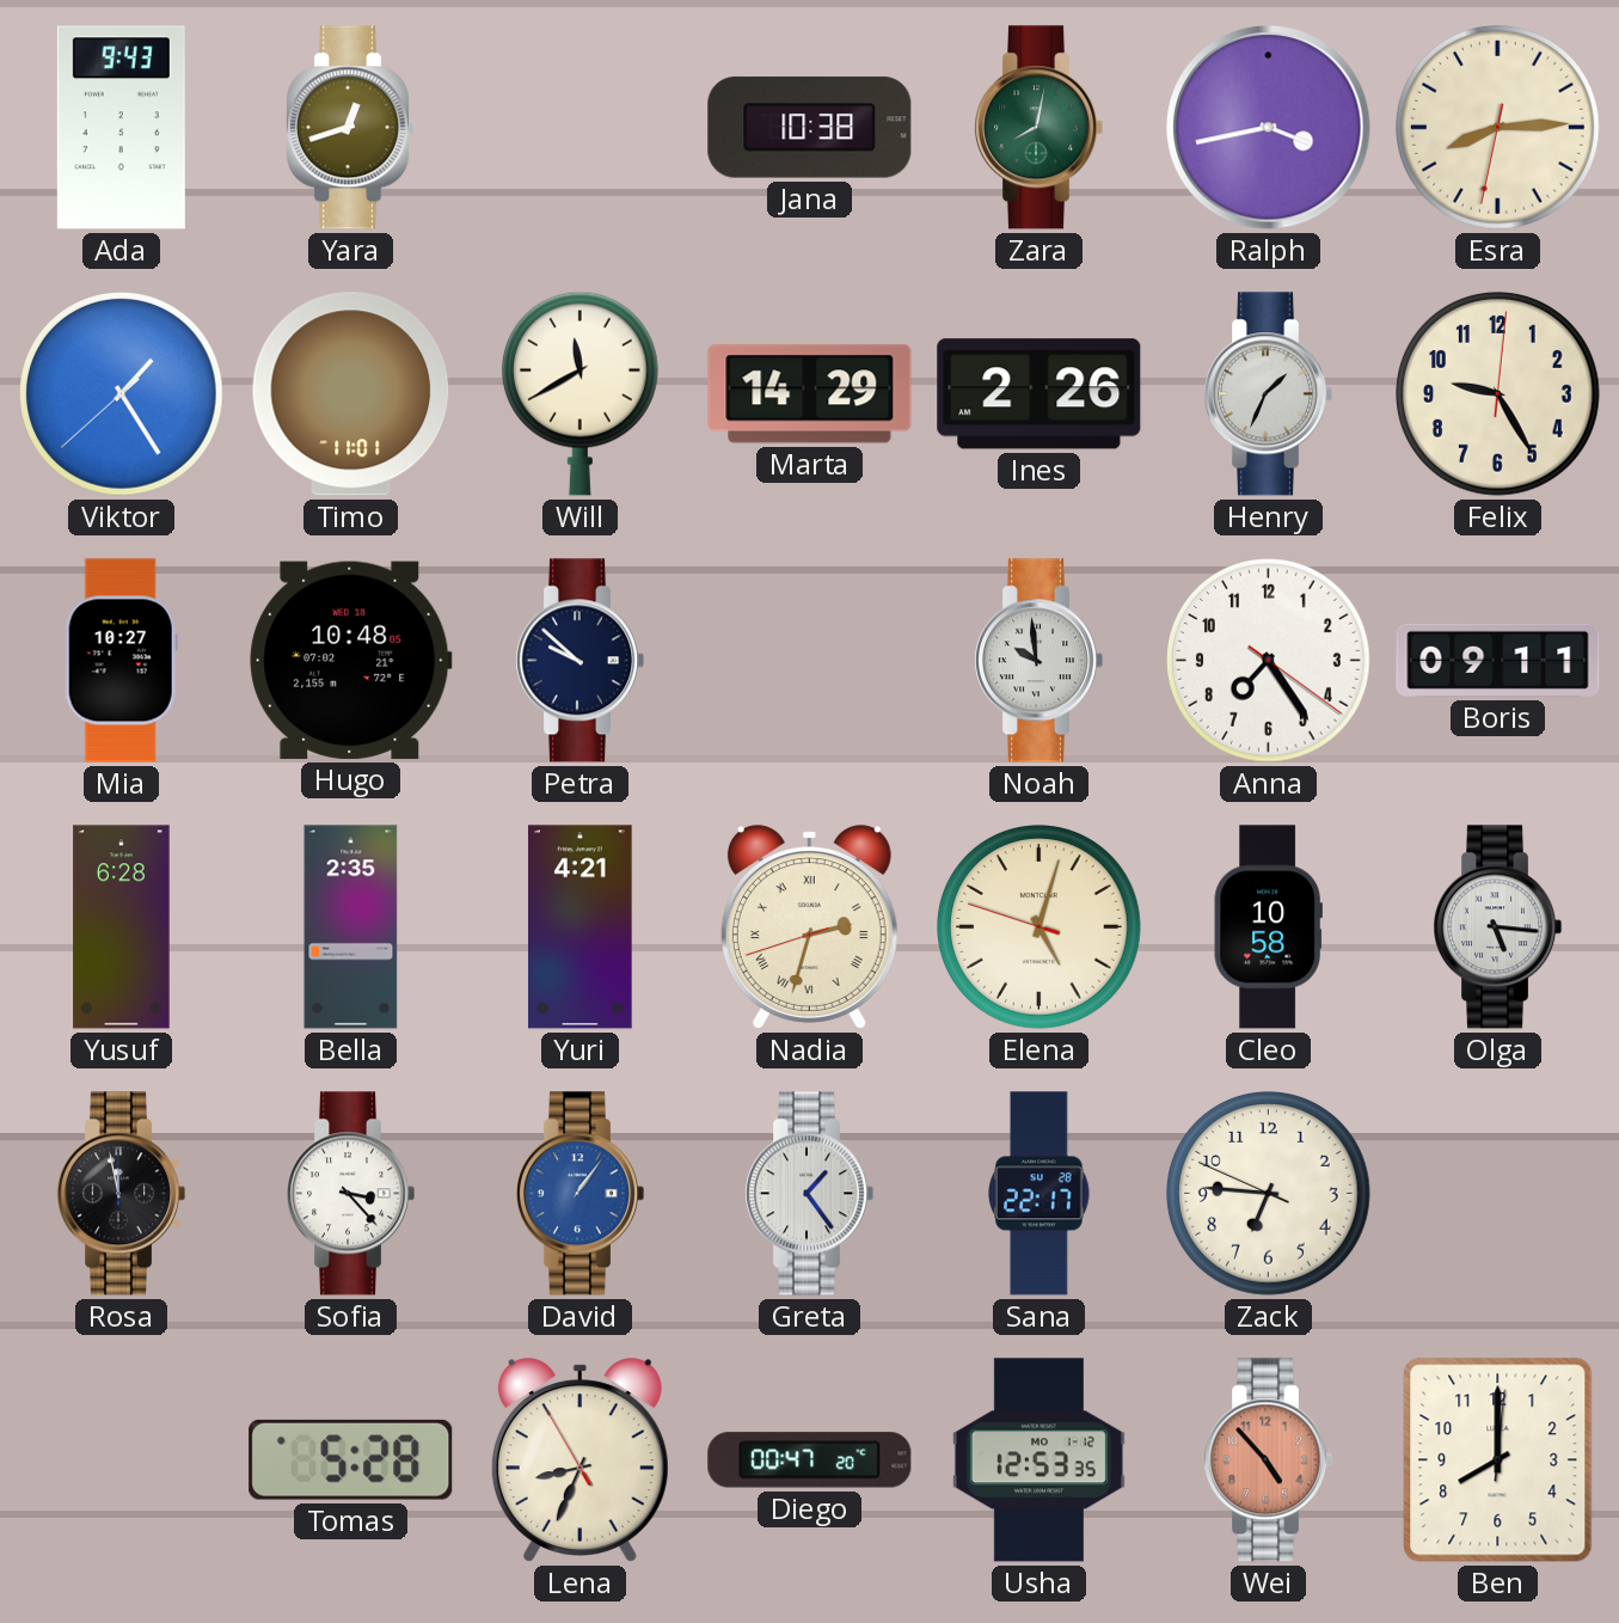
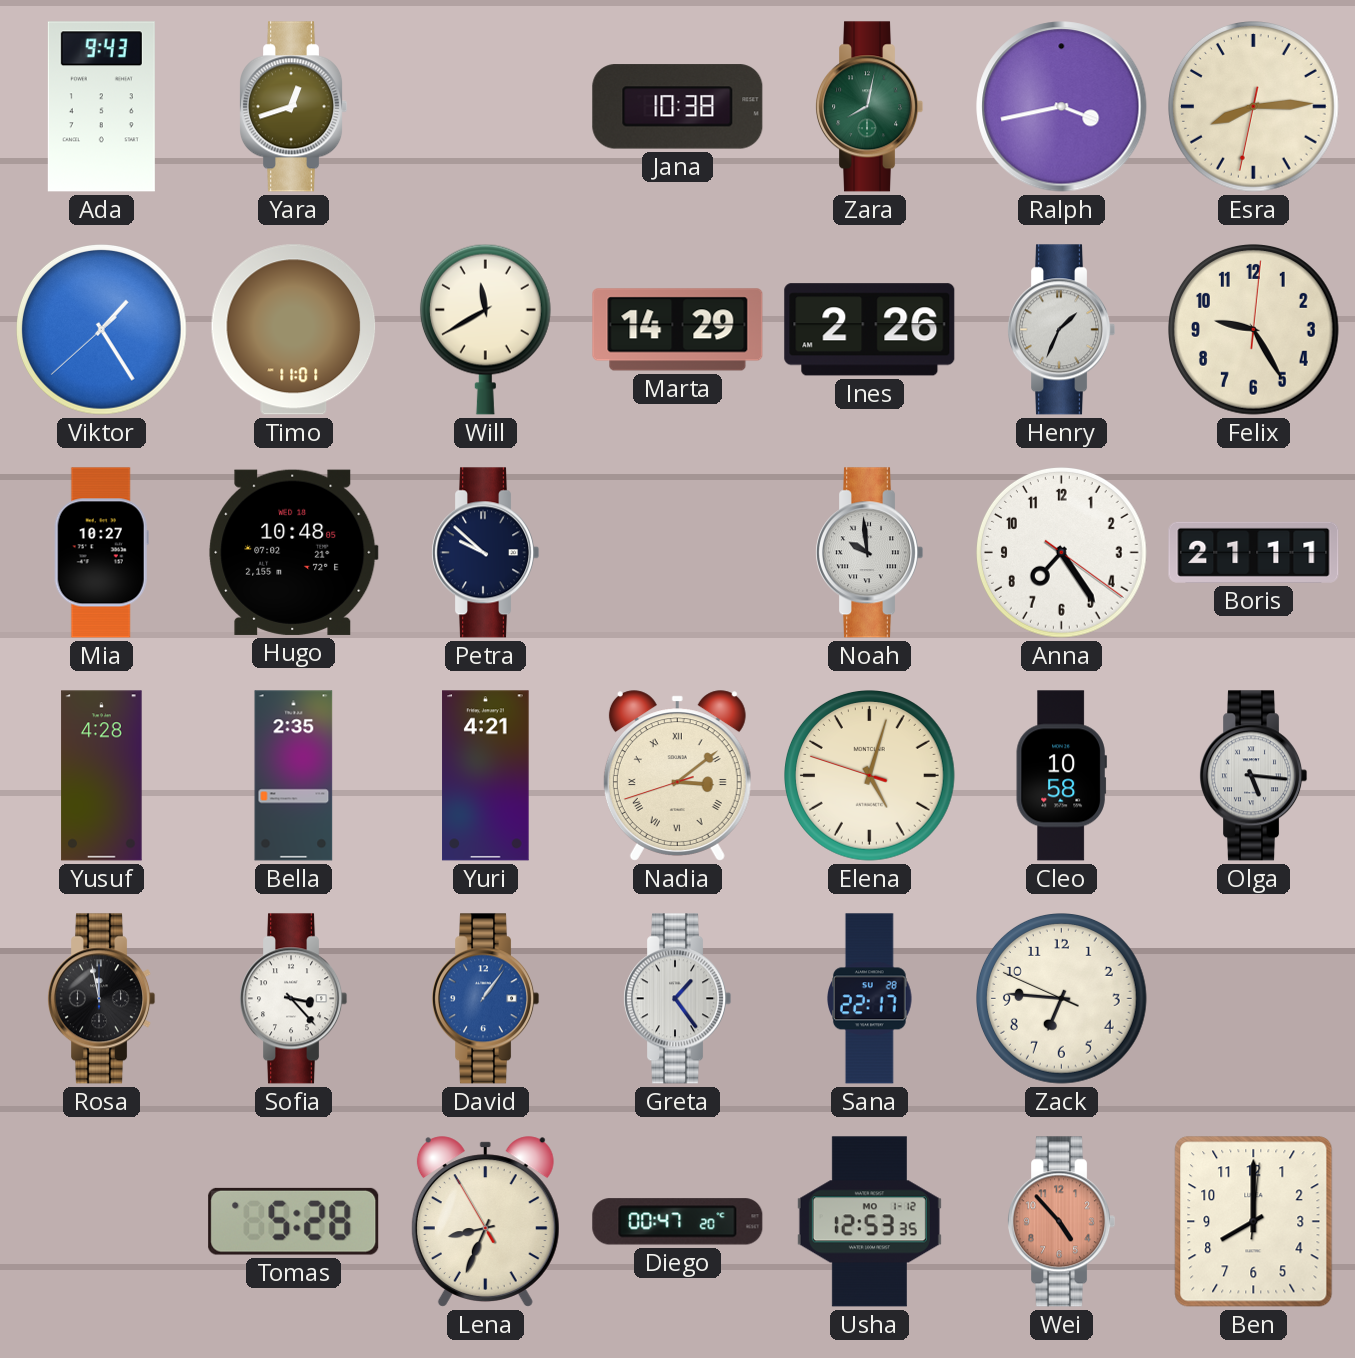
Boris: 09:11 -> 21:11
Yusuf: 6:28 -> 4:28
Nadia: 2:32 -> 3:08
